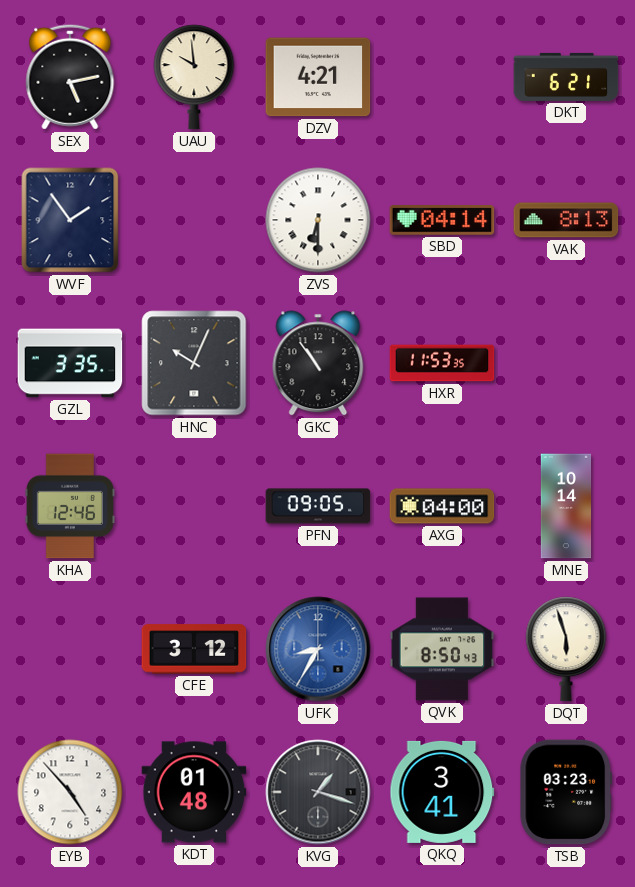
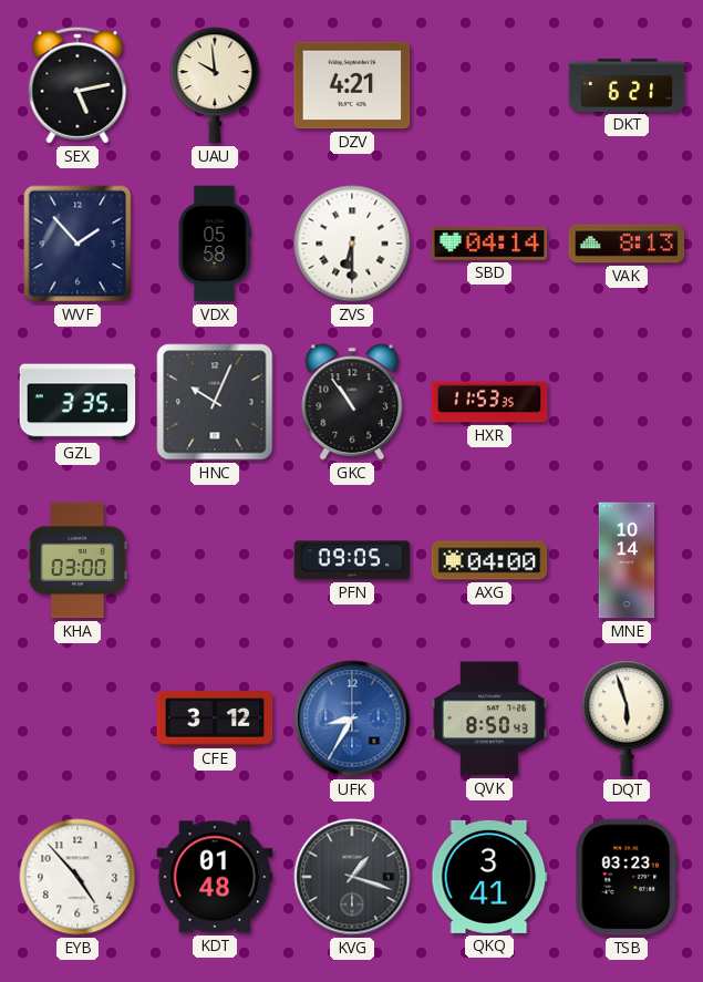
WVF: 1:54 -> 1:53
VDX: none -> 05:58
KHA: 12:46 -> 03:00
